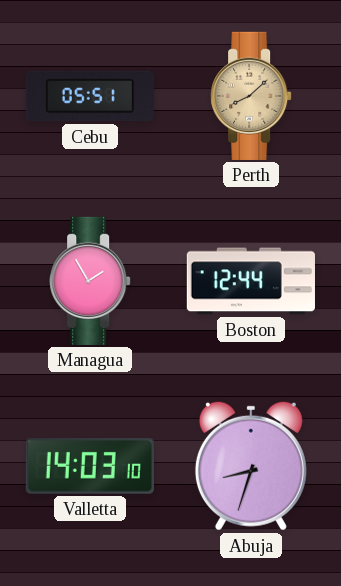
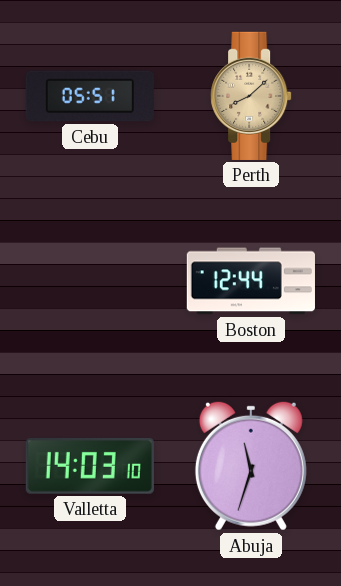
Managua: 1:55 -> none
Abuja: 8:33 -> 11:33
